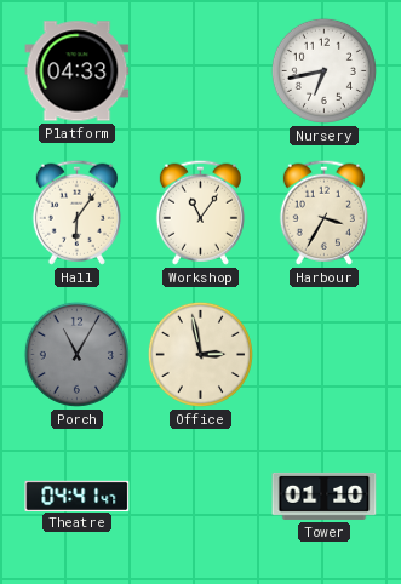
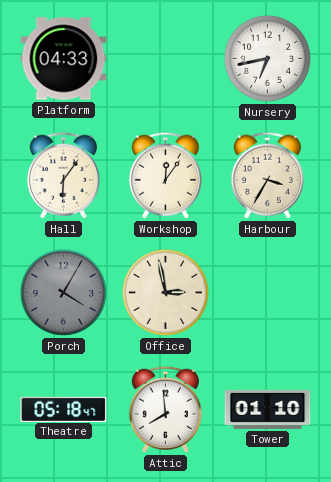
Workshop: 11:06 -> 12:06
Porch: 11:05 -> 4:05
Theatre: 04:41 -> 05:18
Attic: none -> 7:59
